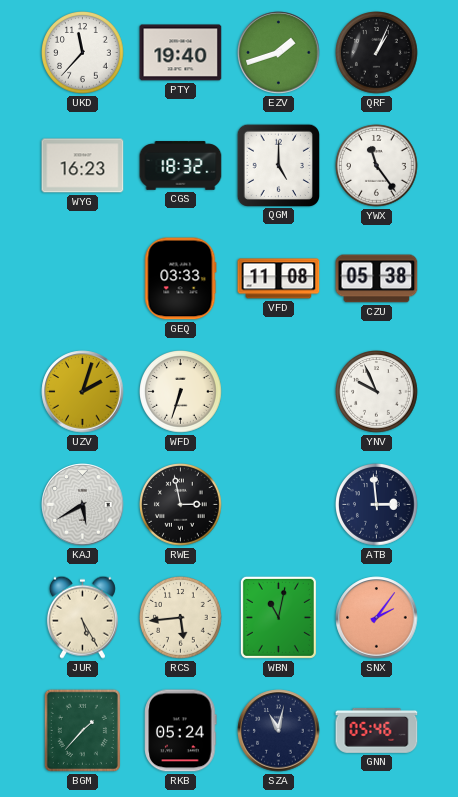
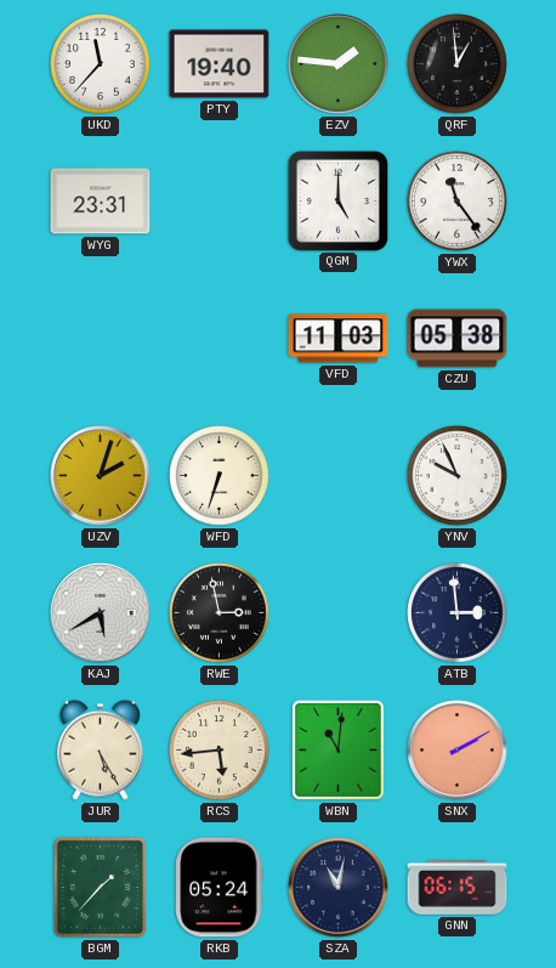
EZV: 1:42 -> 1:46
QRF: 1:04 -> 12:59
WYG: 16:23 -> 23:31
CGS: 18:32 -> none
GEQ: 03:33 -> none
VFD: 11:08 -> 11:03
WBN: 11:02 -> 11:01
SNX: 2:06 -> 2:10
GNN: 05:46 -> 06:15
